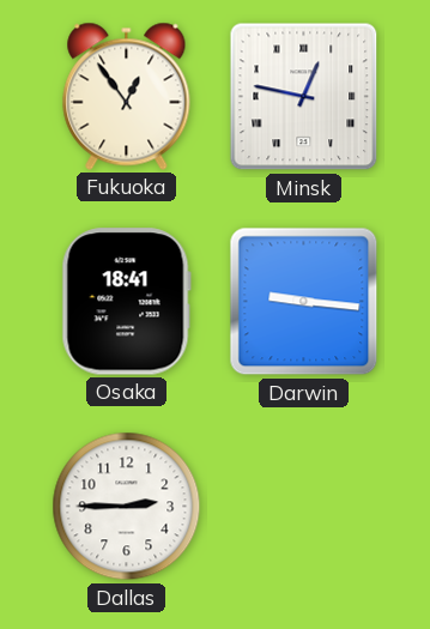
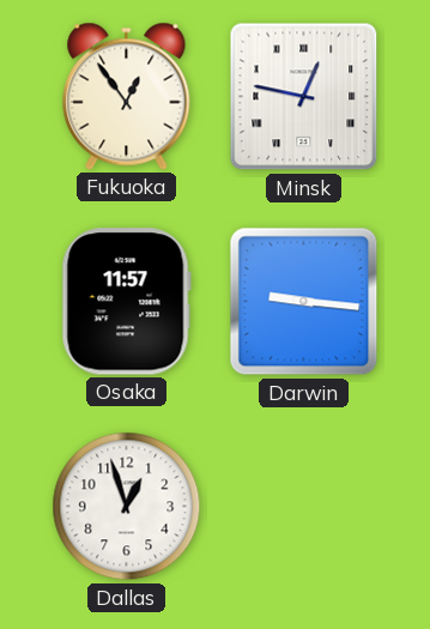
Osaka: 18:41 -> 11:57
Dallas: 2:45 -> 12:57
